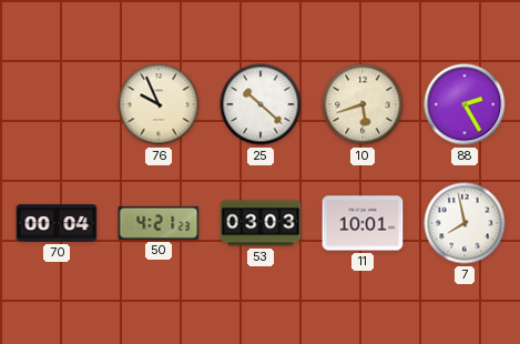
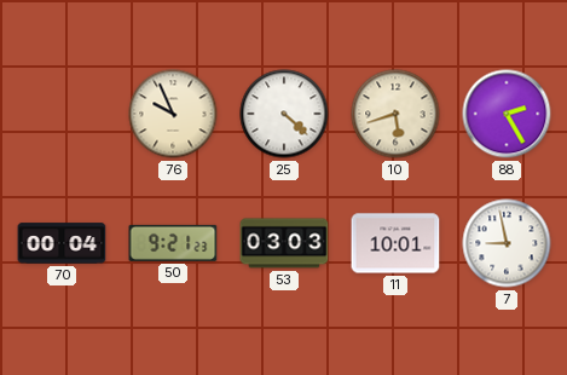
25: 10:22 -> 4:22
50: 4:21 -> 9:21
7: 7:58 -> 8:58
